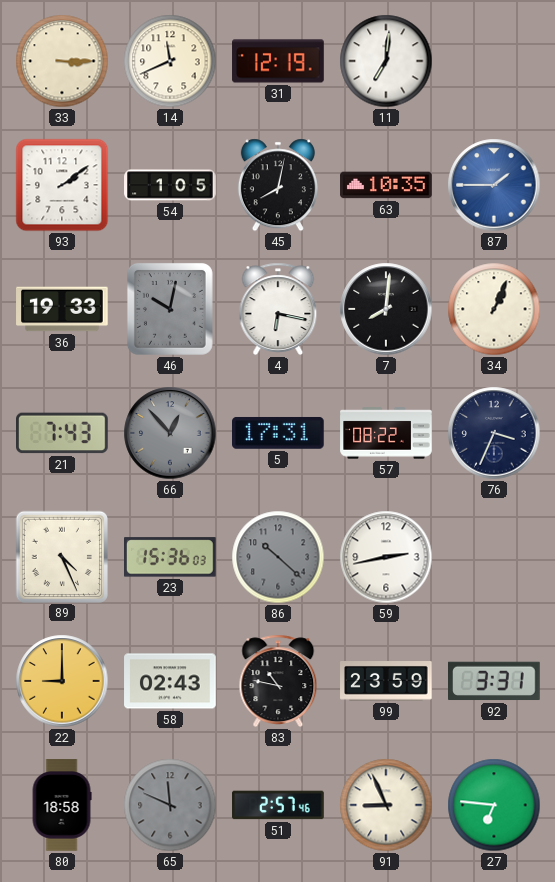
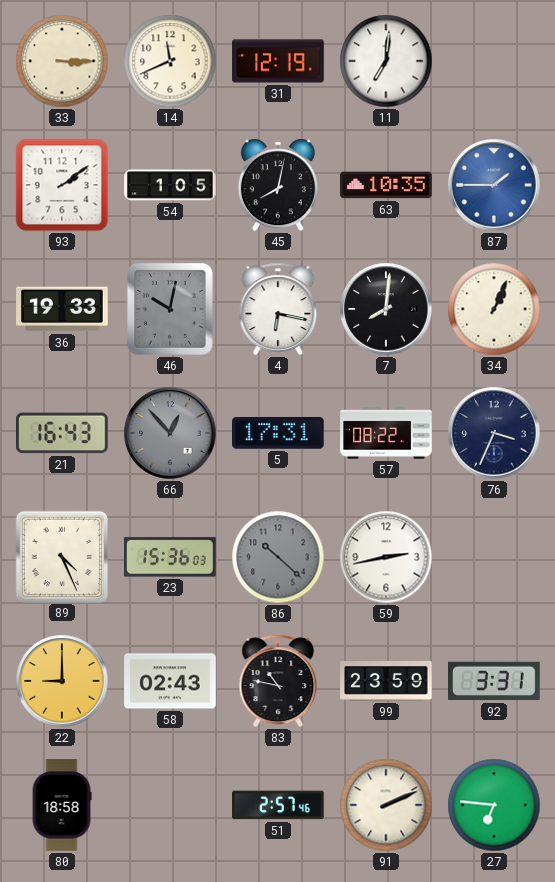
21: 7:43 -> 16:43
65: 11:49 -> none
91: 8:56 -> 2:11
